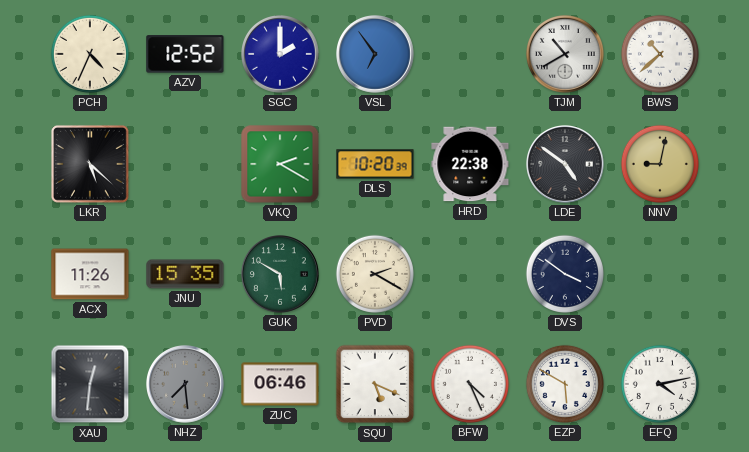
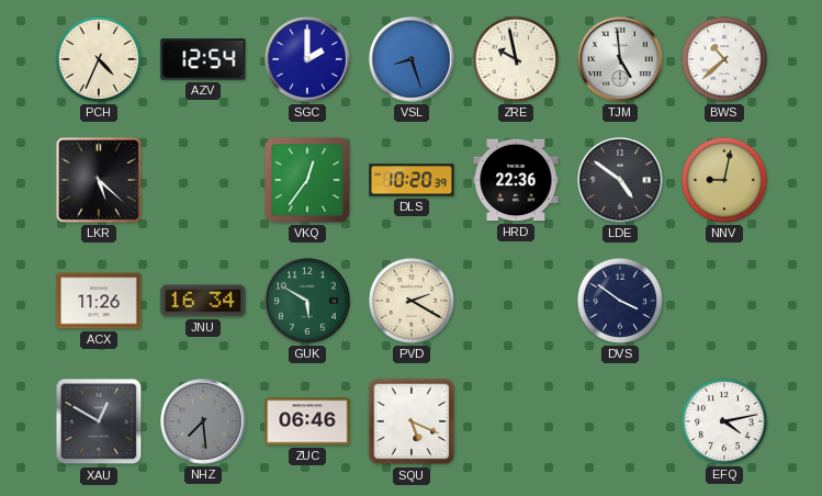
AZV: 12:52 -> 12:54
VSL: 6:54 -> 8:27
ZRE: none -> 9:58
TJM: 10:40 -> 4:59
VKQ: 2:20 -> 12:36
HRD: 22:38 -> 22:36
JNU: 15:35 -> 16:34
XAU: 12:31 -> 12:50
BFW: 4:26 -> none
EZP: 5:50 -> none
